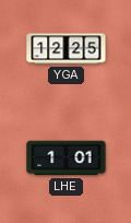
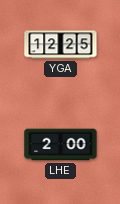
LHE: 1:01 -> 2:00
